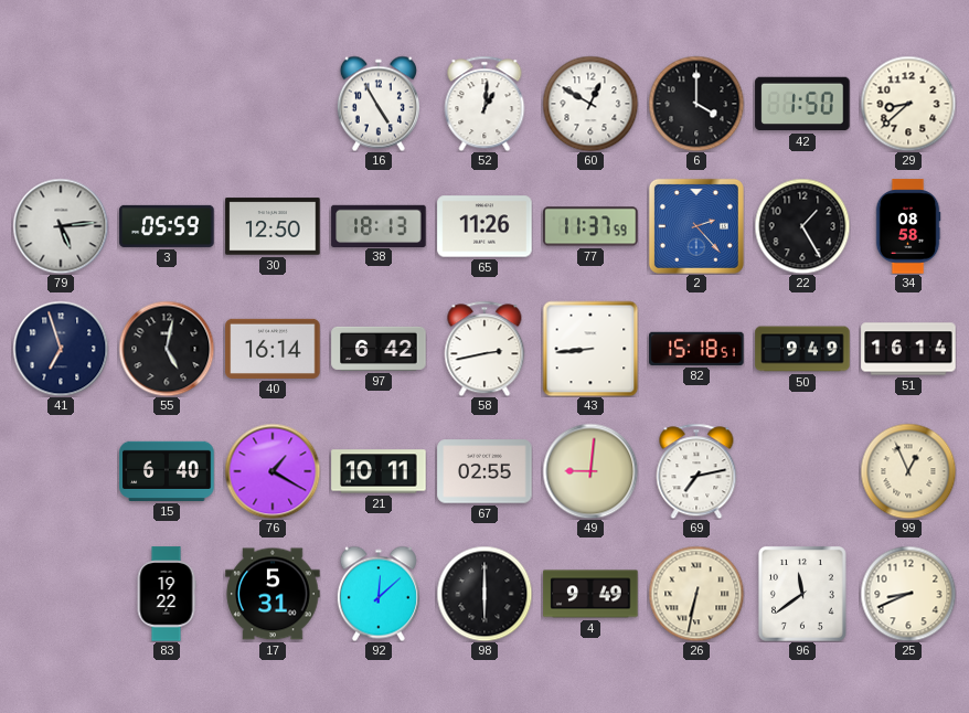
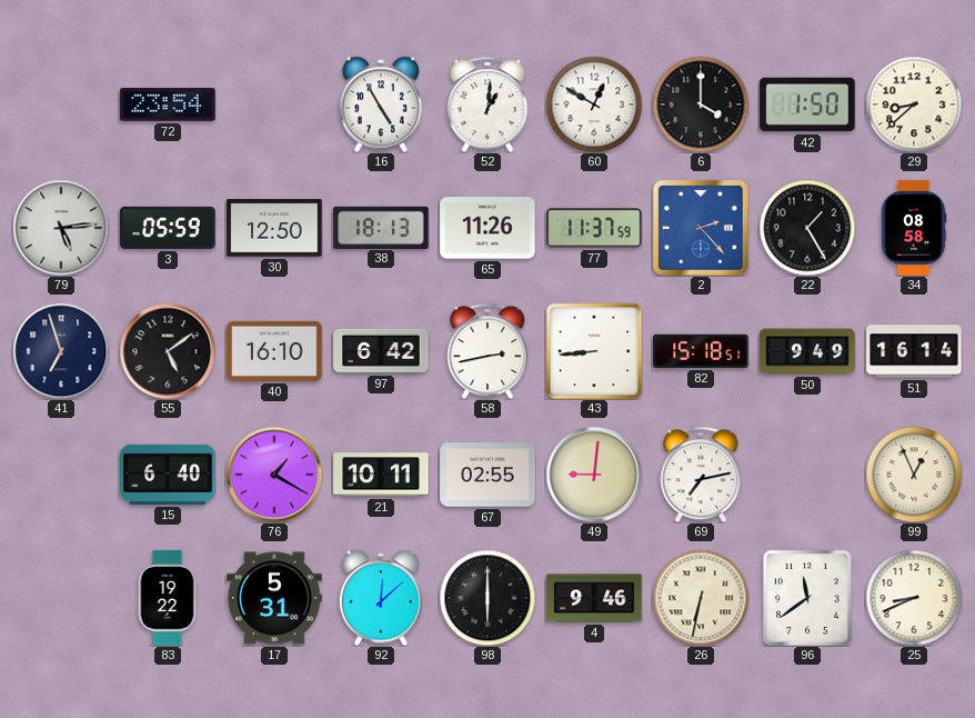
72: none -> 23:54
55: 5:02 -> 5:09
40: 16:14 -> 16:10
4: 9:49 -> 9:46
